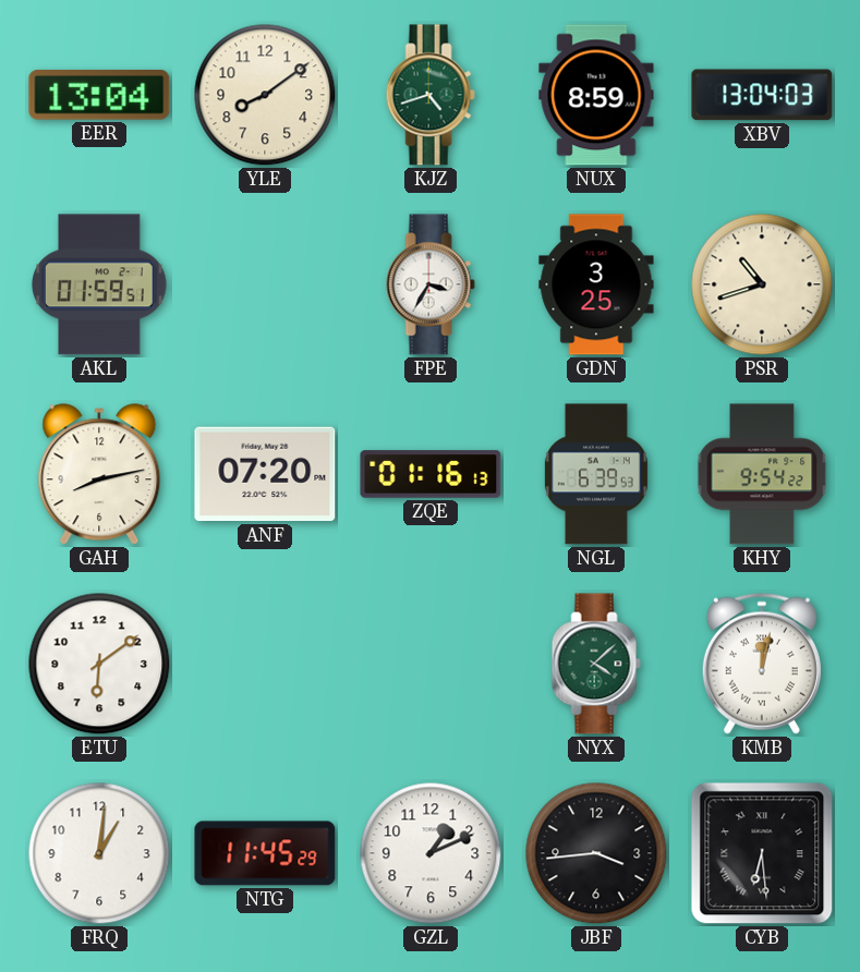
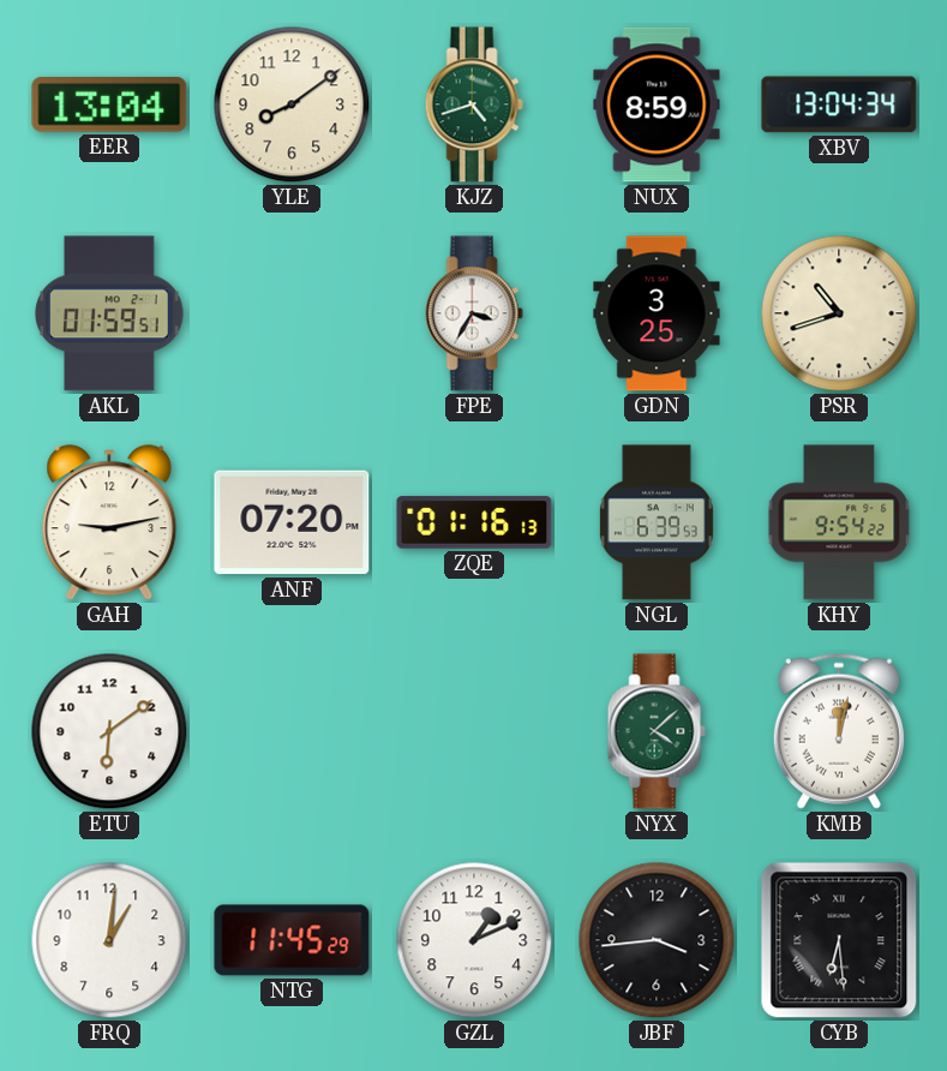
XBV: 13:04:03 -> 13:04:34
GAH: 8:13 -> 9:13
